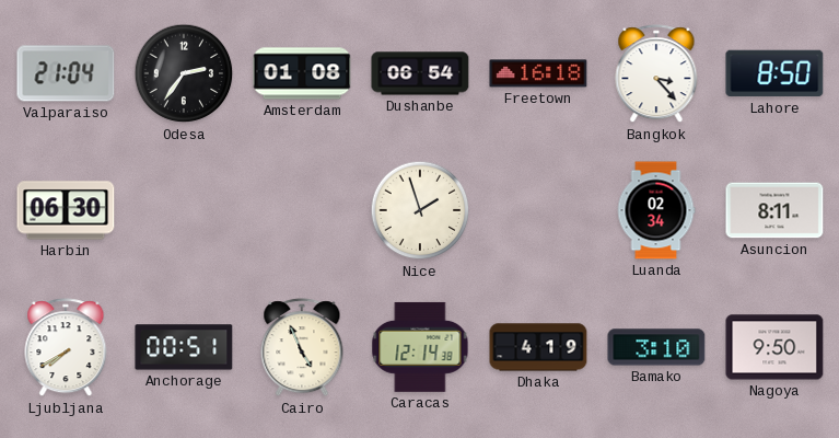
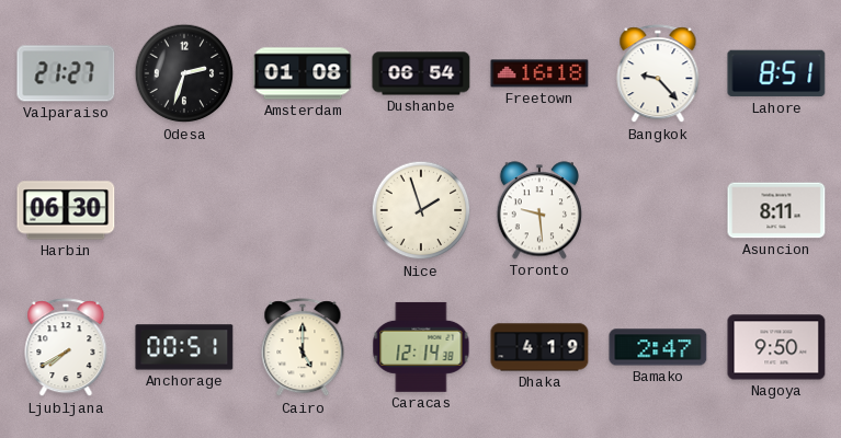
Valparaiso: 21:04 -> 21:27
Odesa: 2:36 -> 2:33
Bangkok: 3:23 -> 9:23
Lahore: 8:50 -> 8:51
Toronto: none -> 9:29
Luanda: 02:34 -> none
Cairo: 4:56 -> 5:00
Bamako: 3:10 -> 2:47
